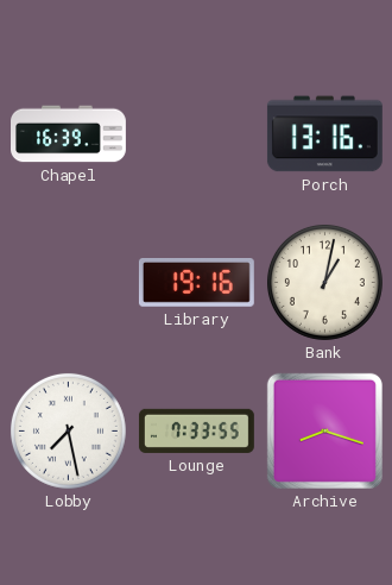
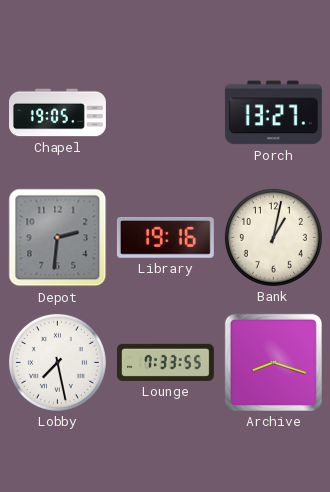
Chapel: 16:39 -> 19:05
Porch: 13:16 -> 13:27
Depot: none -> 2:31
